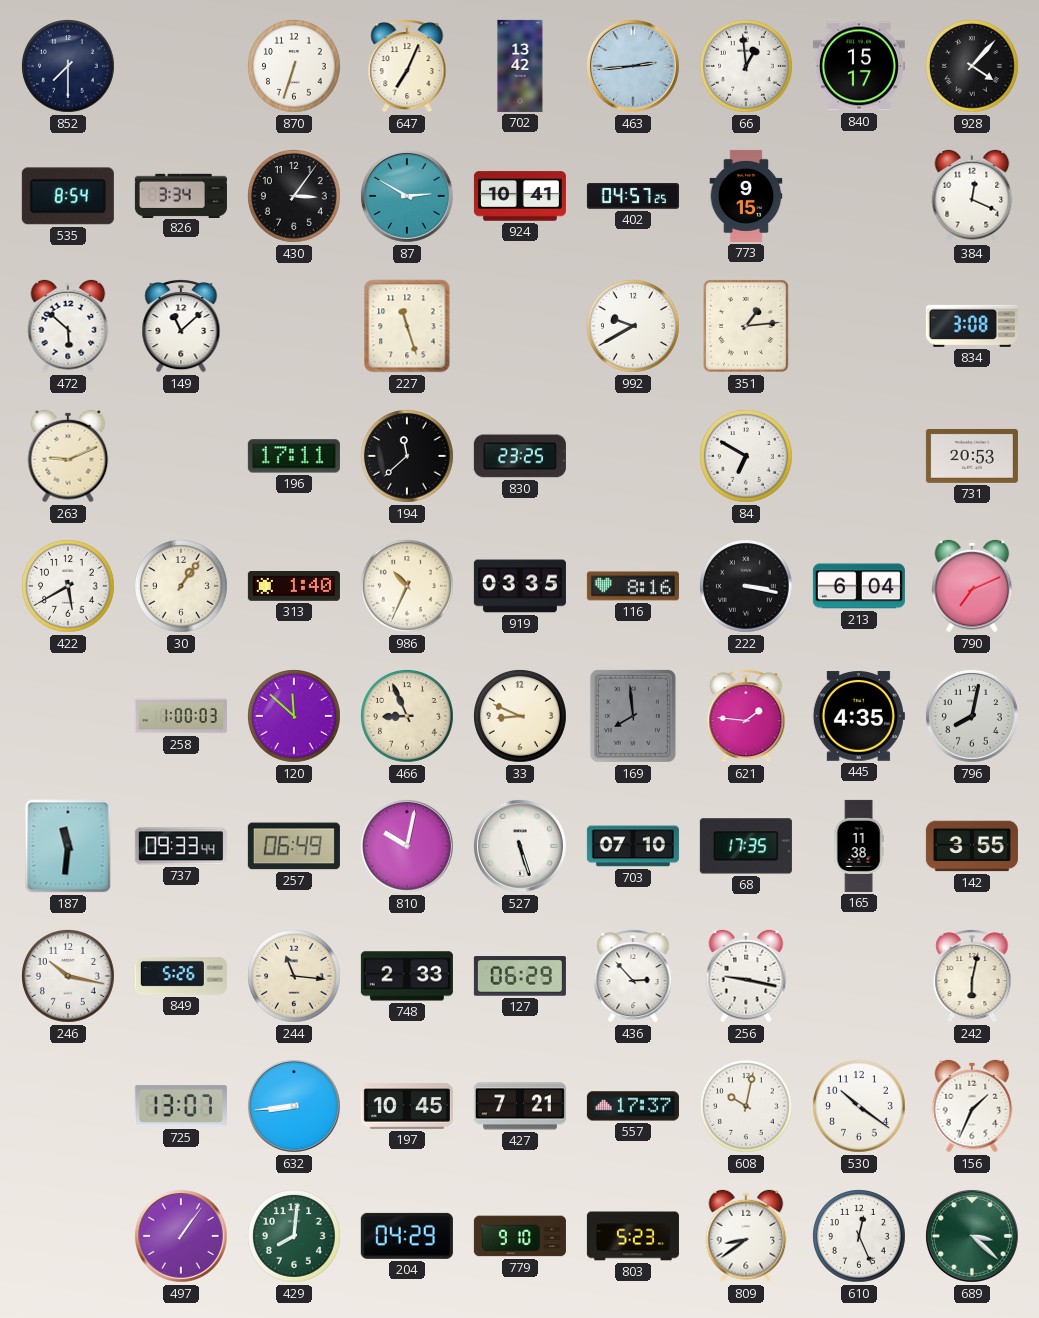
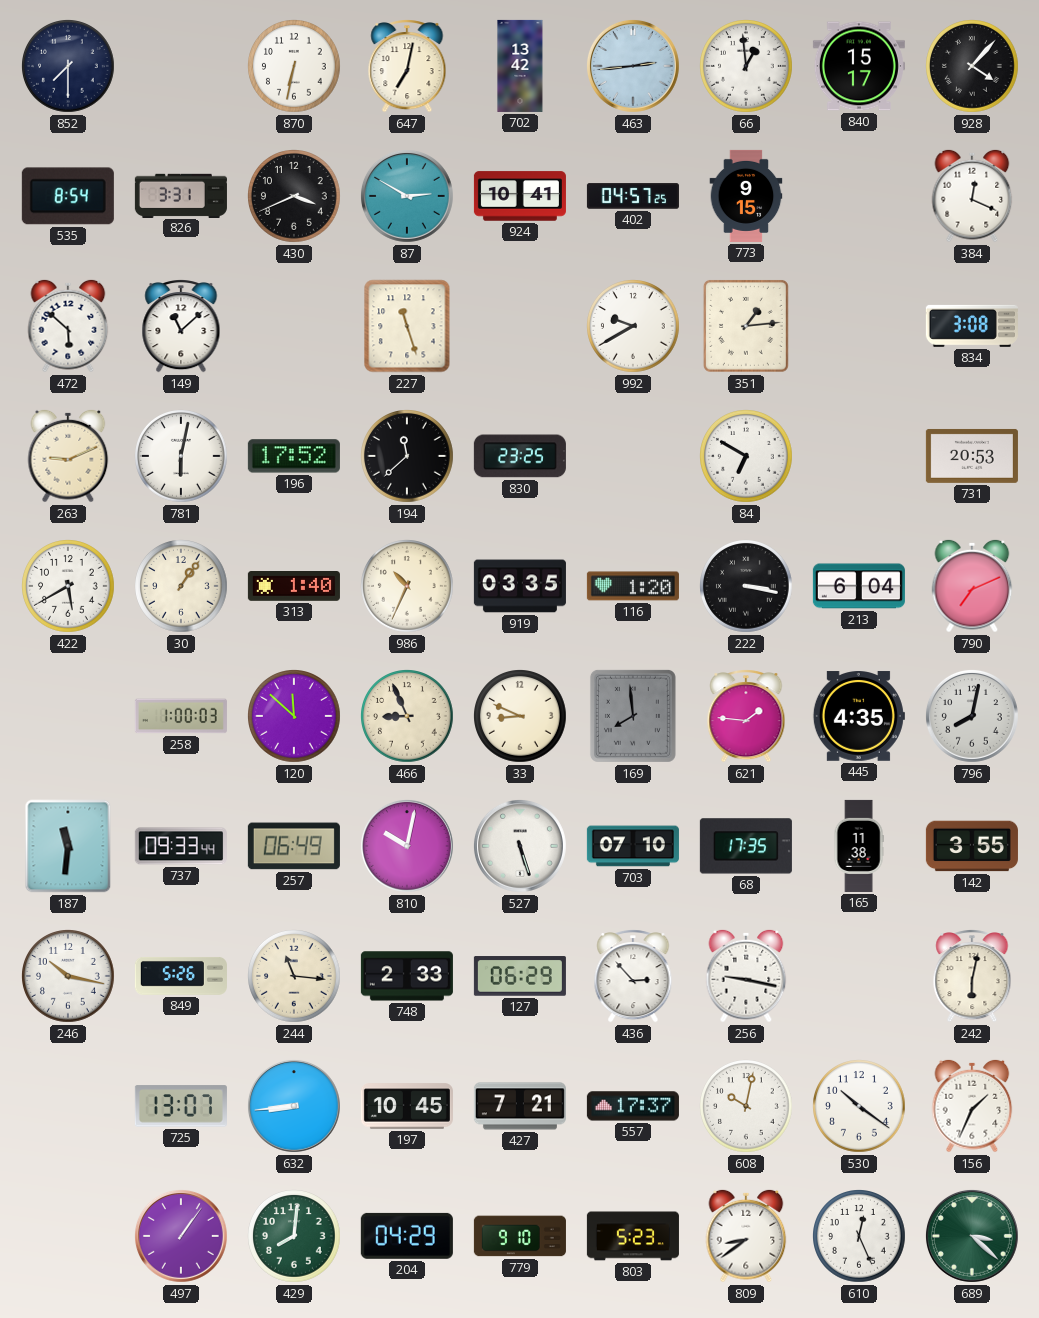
870: 6:33 -> 6:32
647: 7:04 -> 7:02
826: 3:34 -> 3:31
430: 3:06 -> 3:41
781: none -> 6:02
196: 17:11 -> 17:52
116: 8:16 -> 1:20
